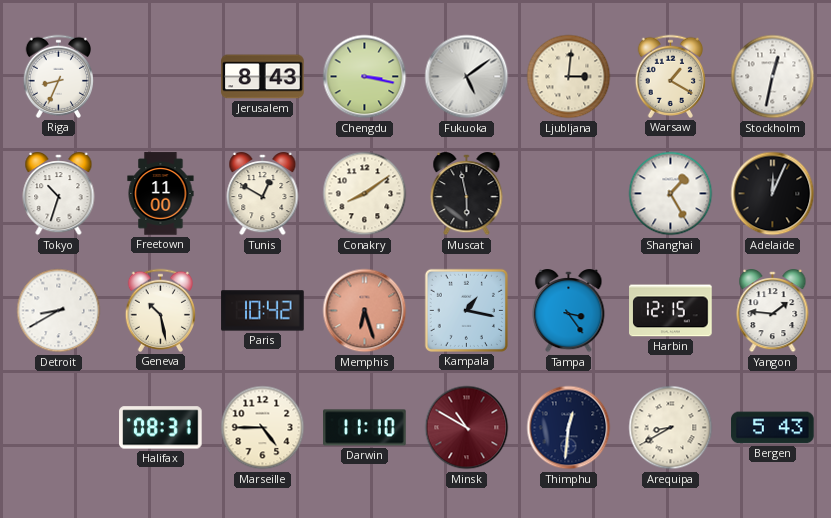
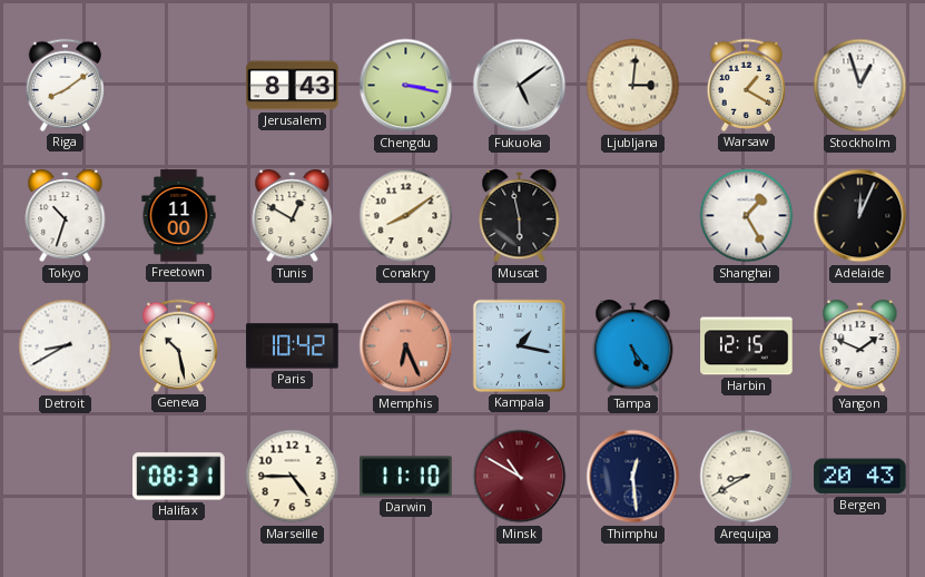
Riga: 8:34 -> 8:09
Stockholm: 12:32 -> 12:57
Memphis: 6:27 -> 6:26
Tampa: 3:24 -> 5:24
Yangon: 1:46 -> 1:49
Thimphu: 12:31 -> 12:29
Bergen: 5:43 -> 20:43
